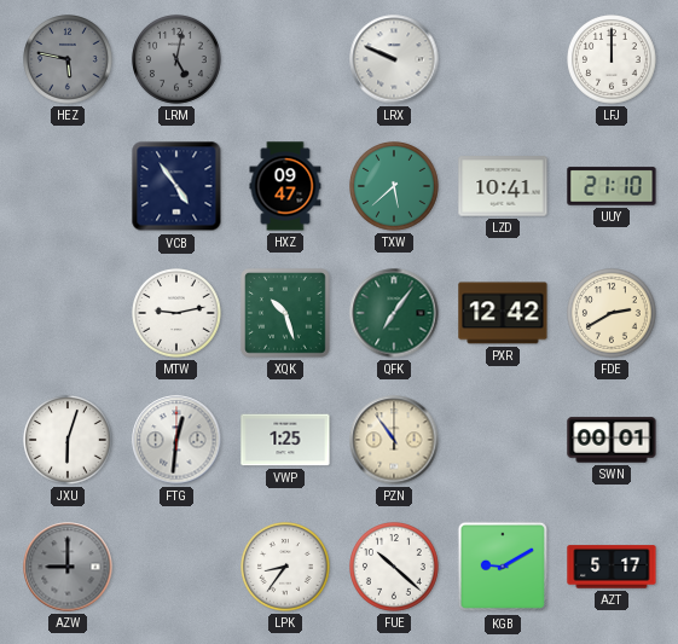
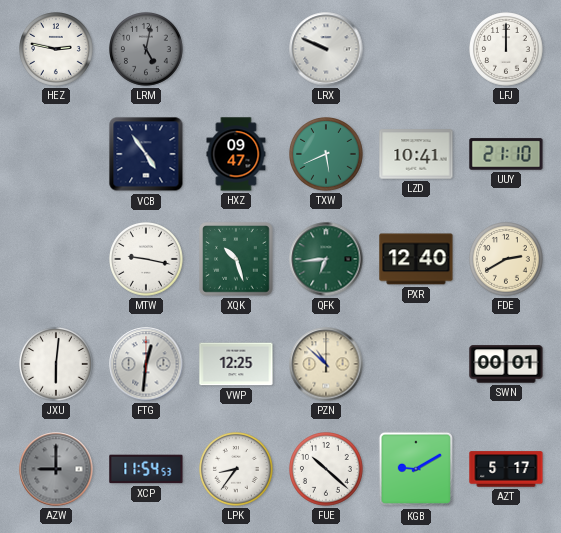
HEZ: 5:47 -> 2:47
HEZ dial: grey -> white
TXW: 5:38 -> 5:41
MTW: 9:13 -> 9:17
QFK: 7:06 -> 6:44
PXR: 12:42 -> 12:40
JXU: 6:03 -> 6:01
VWP: 1:25 -> 12:25
PZN: 10:54 -> 10:52
XCP: none -> 11:54
